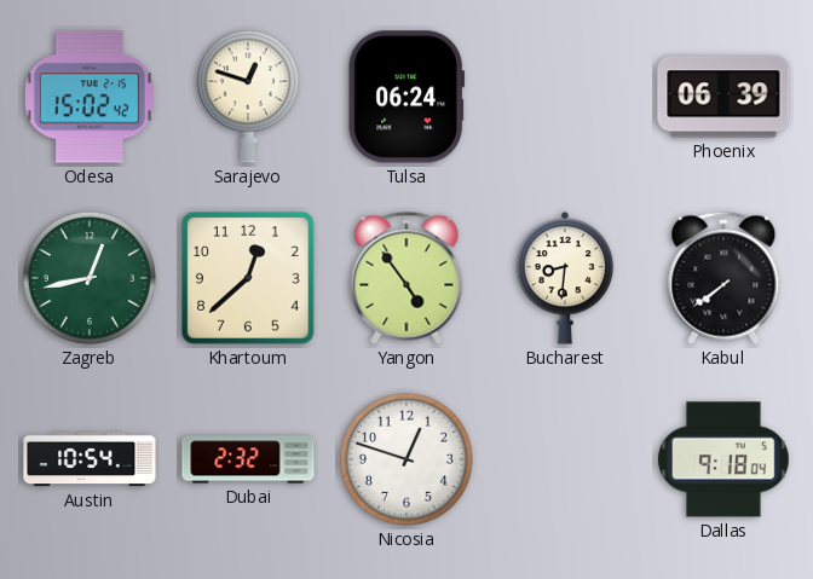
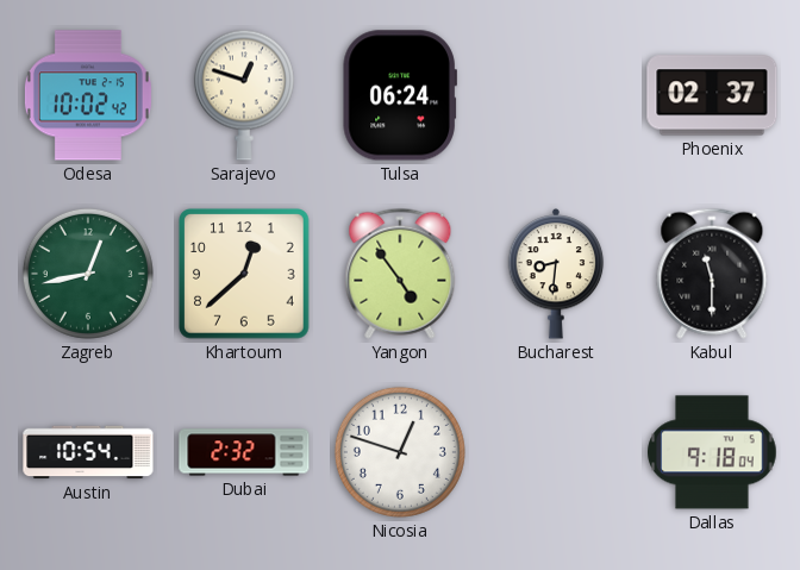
Odesa: 15:02 -> 10:02
Phoenix: 06:39 -> 02:37
Kabul: 7:39 -> 11:30
